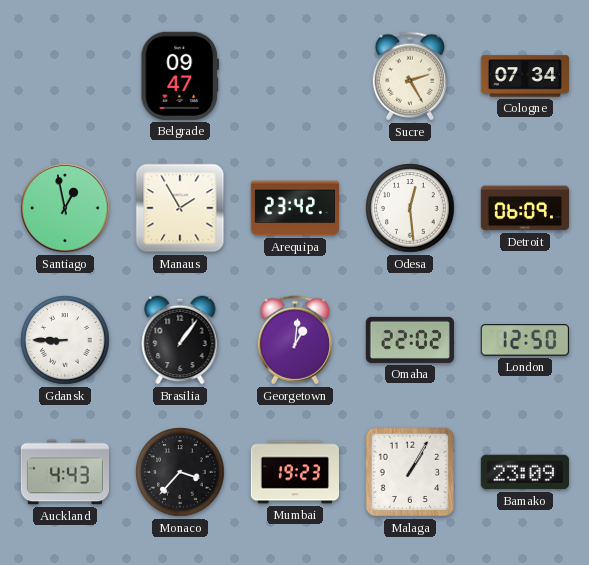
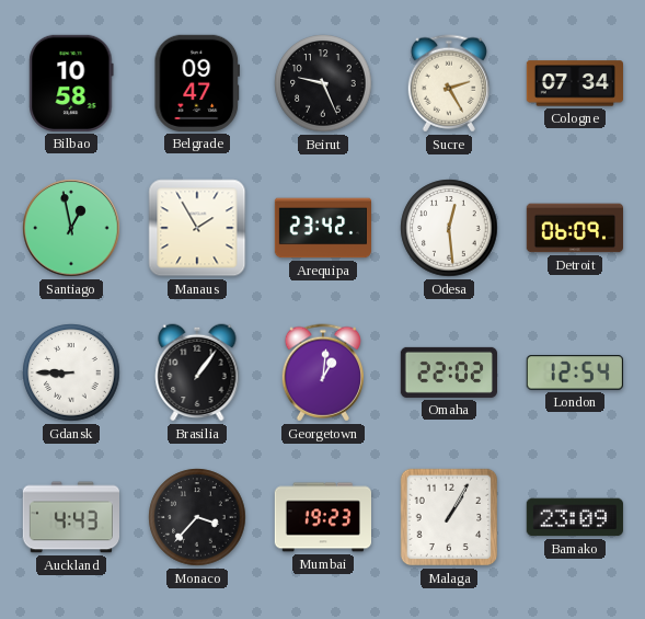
Bilbao: none -> 10:58
Beirut: none -> 9:26
London: 12:50 -> 12:54
